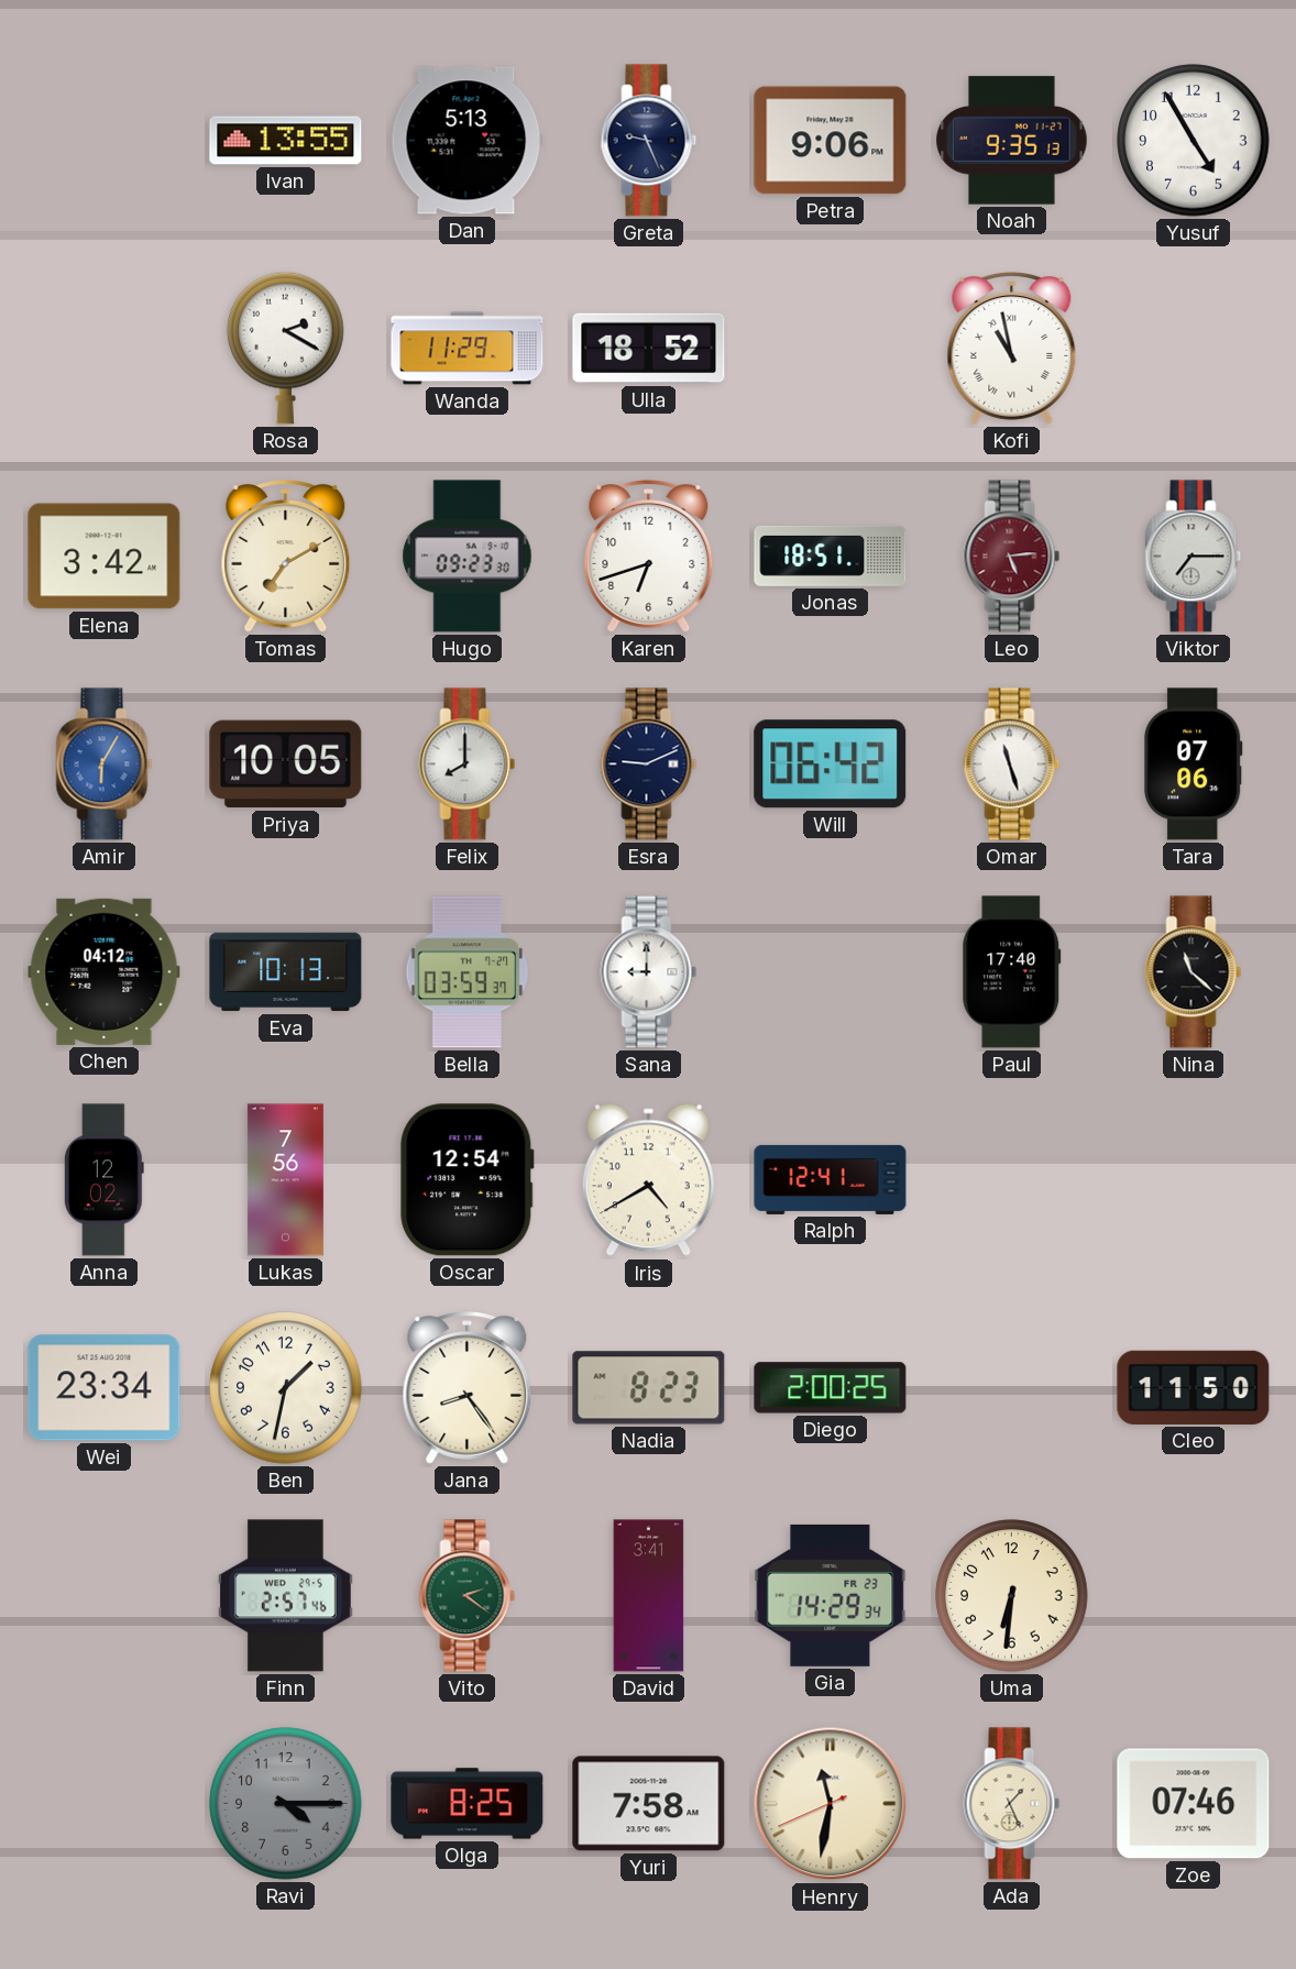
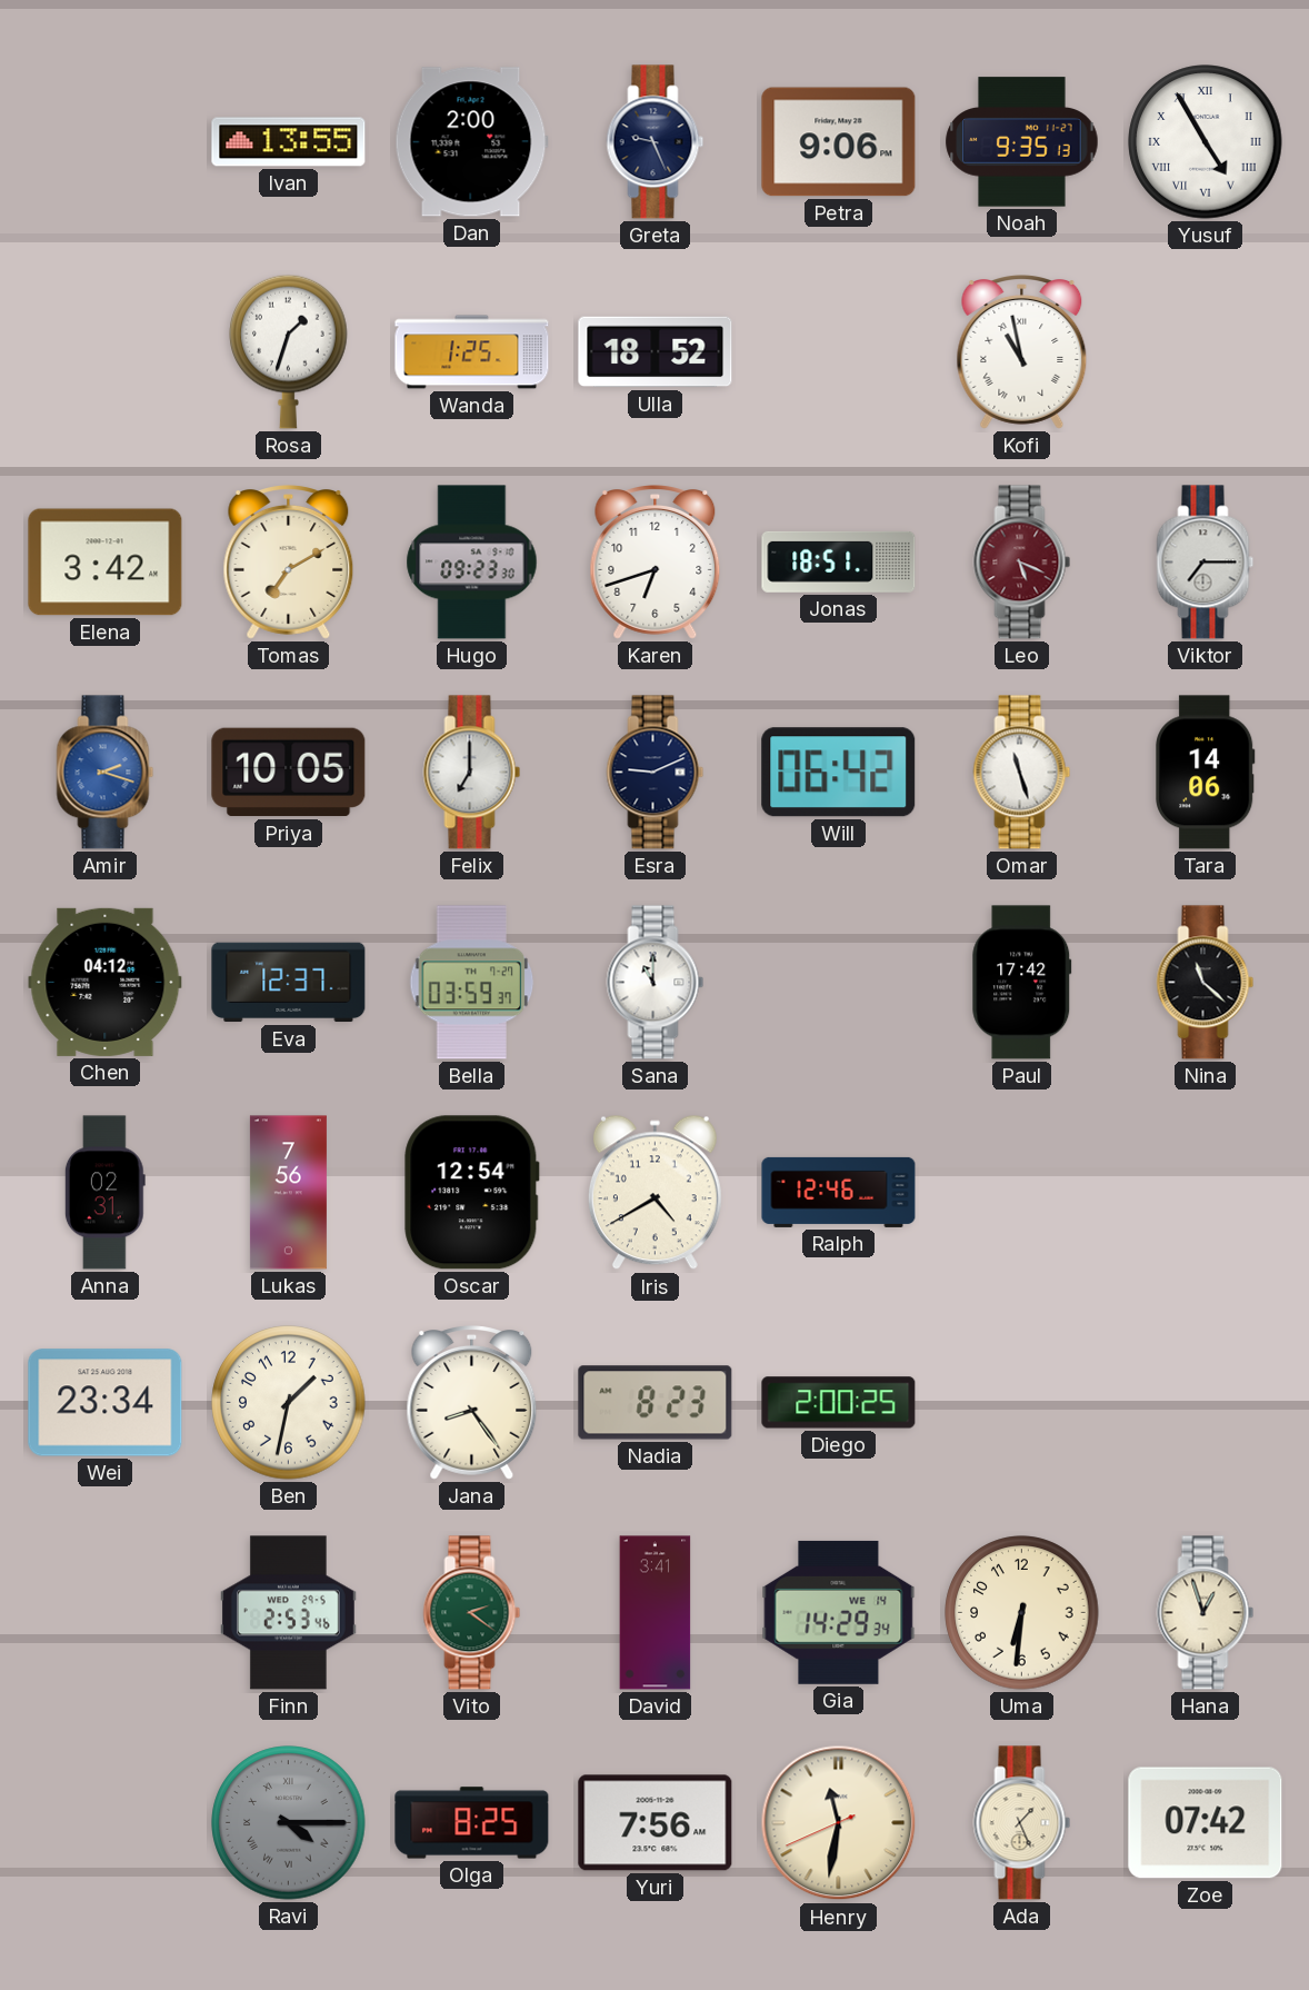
Dan: 5:13 -> 2:00
Yusuf numerals: Arabic -> Roman
Rosa: 2:20 -> 1:33
Wanda: 11:29 -> 1:25
Leo: 5:14 -> 5:19
Amir: 6:05 -> 2:18
Felix: 8:00 -> 7:00
Tara: 07:06 -> 14:06
Eva: 10:13 -> 12:37
Sana: 9:00 -> 11:00
Paul: 17:40 -> 17:42
Anna: 12:02 -> 02:31
Ralph: 12:41 -> 12:46
Cleo: 11:50 -> none
Finn: 2:57 -> 2:53
Gia date: FR 23 -> WE 14
Hana: none -> 12:57
Ravi numerals: Arabic -> Roman
Yuri: 7:58 -> 7:56
Zoe: 07:46 -> 07:42
